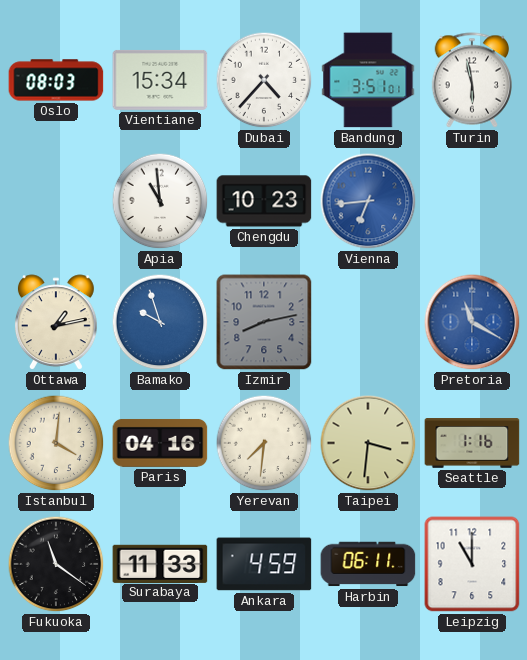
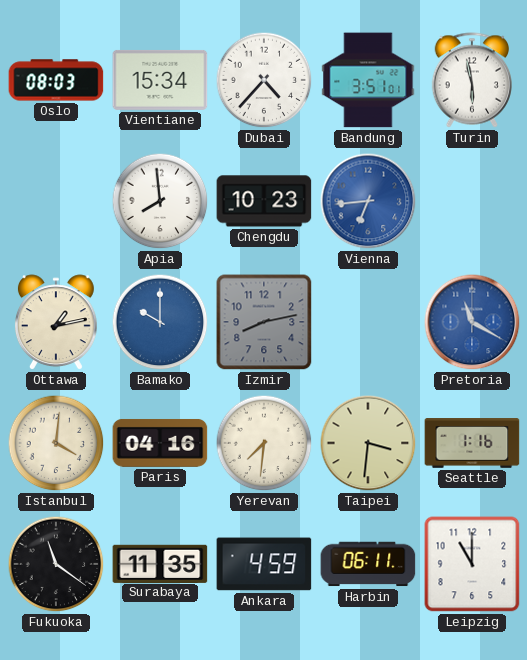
Apia: 10:59 -> 7:59
Bamako: 9:57 -> 10:00
Surabaya: 11:33 -> 11:35
